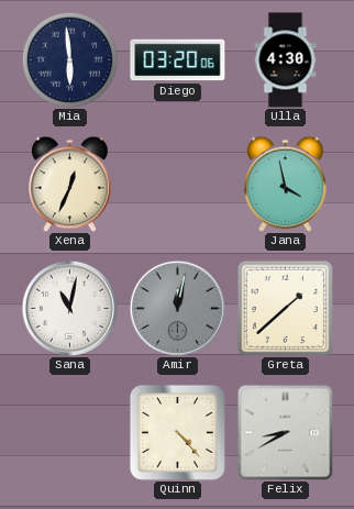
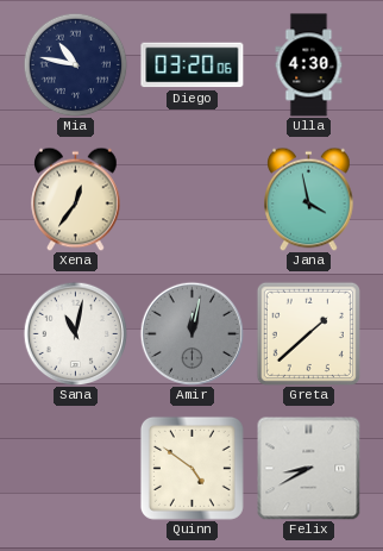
Mia: 5:59 -> 10:47
Xena: 12:34 -> 12:36
Quinn: 4:23 -> 4:51
